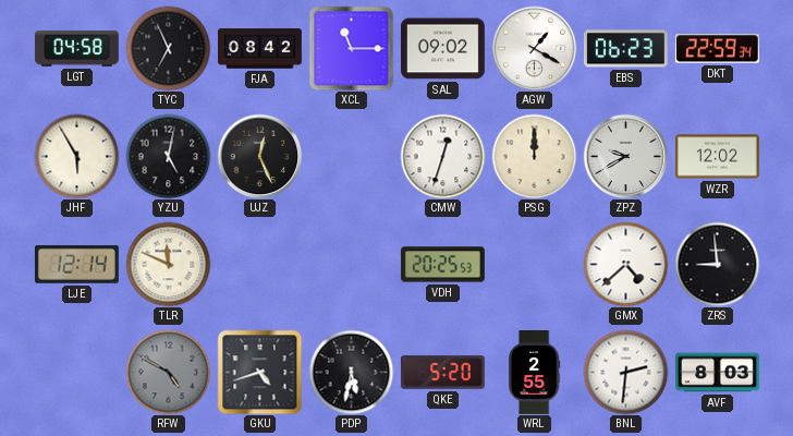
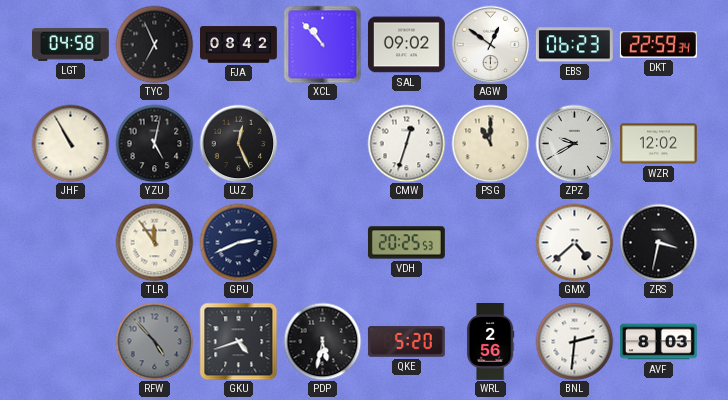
XCL: 11:15 -> 10:53
AGW: 1:20 -> 12:51
JHF: 5:55 -> 10:55
PSG: 12:00 -> 11:00
LJE: 12:14 -> none
TLR: 11:49 -> 11:54
GPU: none -> 2:41
ZRS: 8:59 -> 3:32
RFW: 4:50 -> 4:53
WRL: 2:55 -> 2:56
